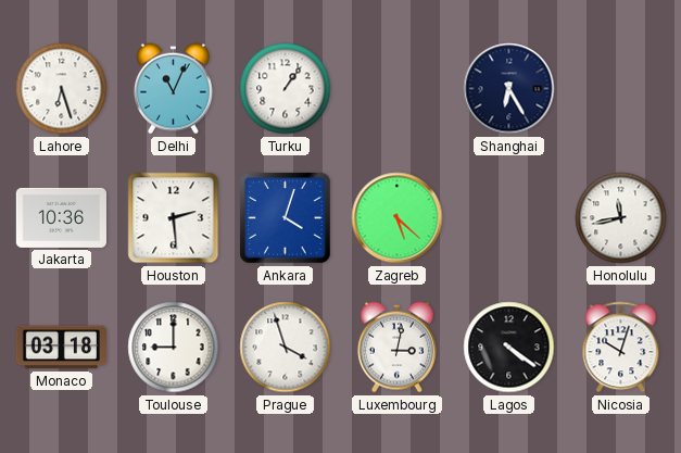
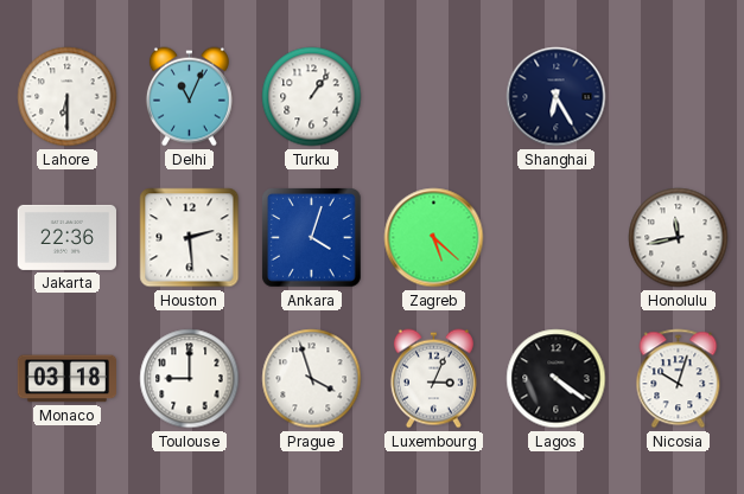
Lahore: 6:27 -> 6:30
Jakarta: 10:36 -> 22:36
Luxembourg: 3:02 -> 3:04
